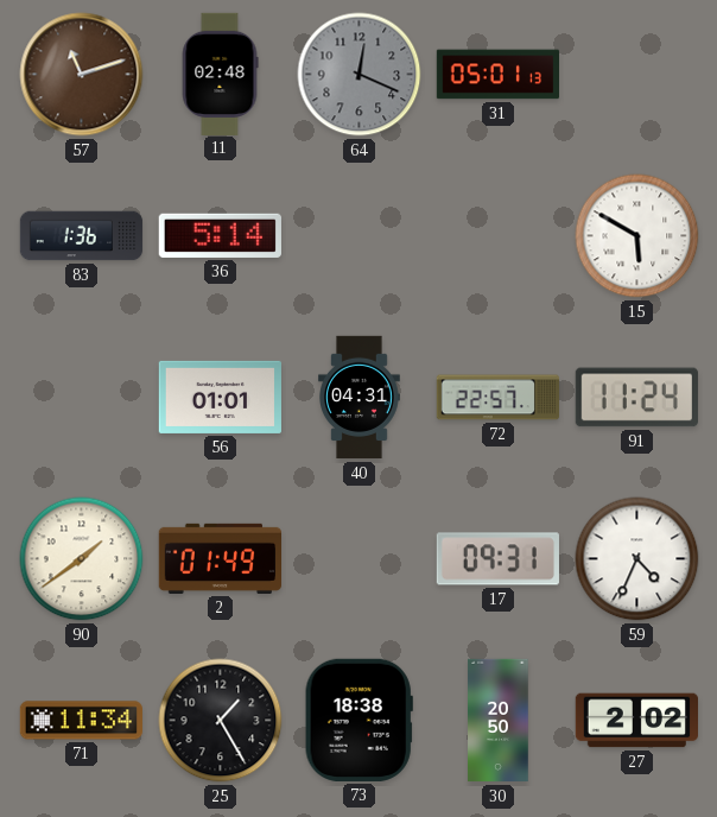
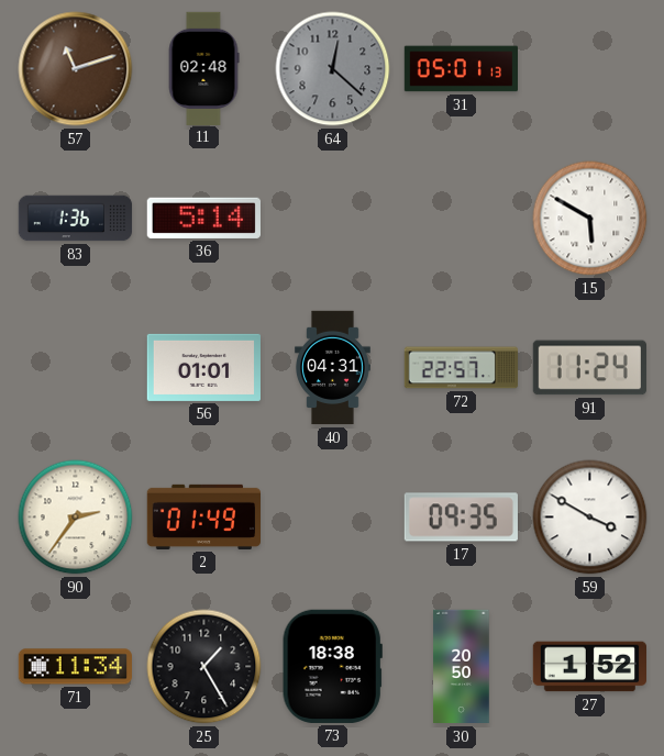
64: 12:19 -> 12:22
90: 1:39 -> 2:36
17: 09:31 -> 09:35
59: 4:34 -> 3:50
27: 2:02 -> 1:52
